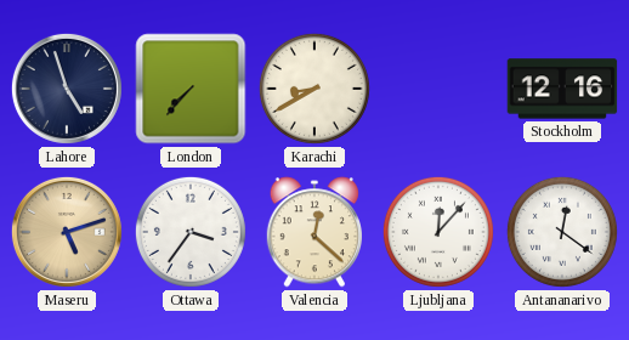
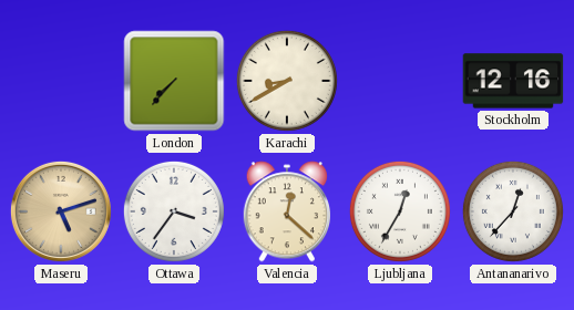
Lahore: 4:57 -> none
Ljubljana: 12:07 -> 12:35
Antananarivo: 12:21 -> 12:37
